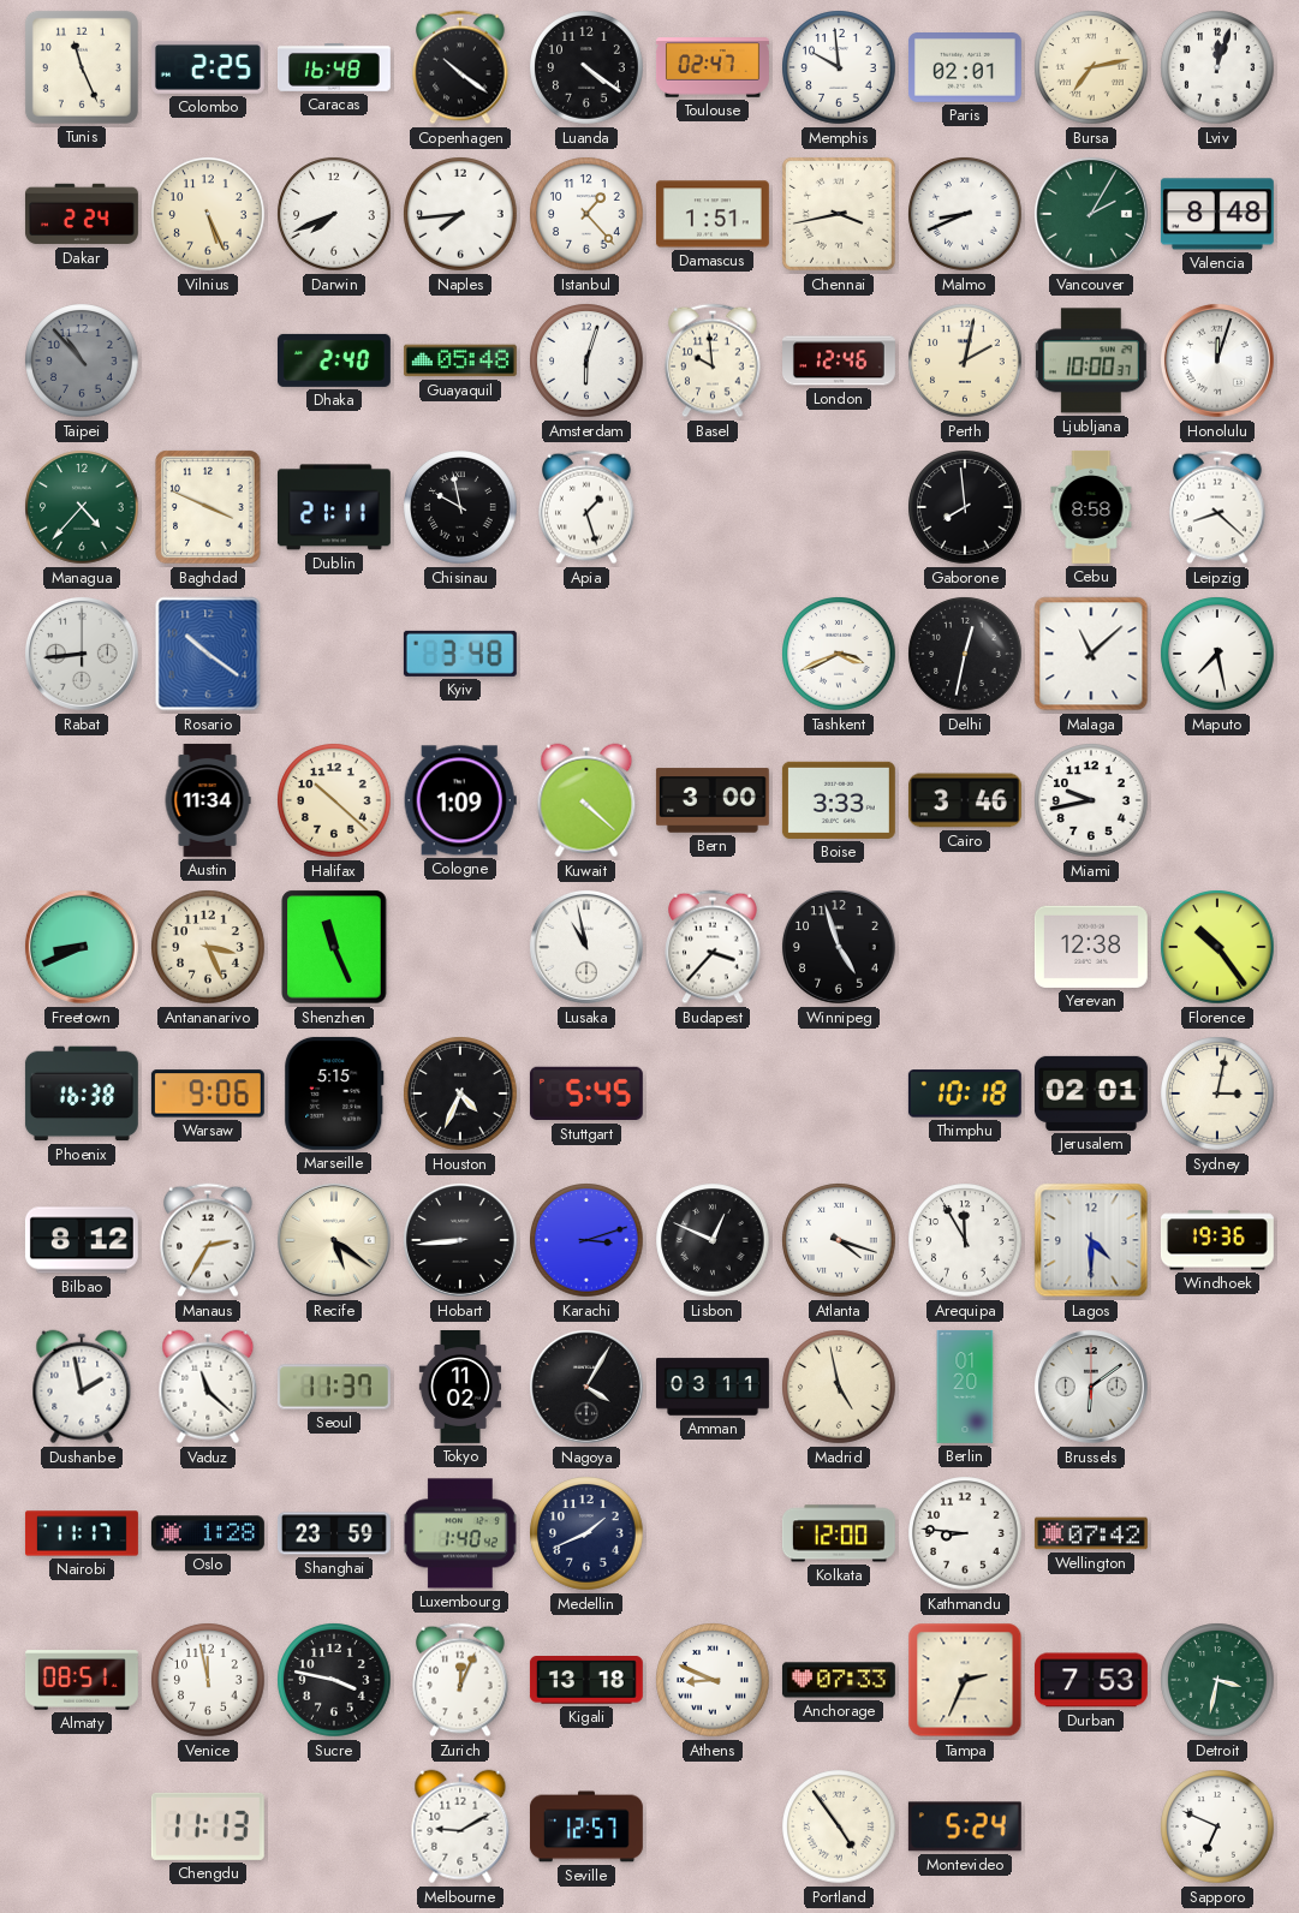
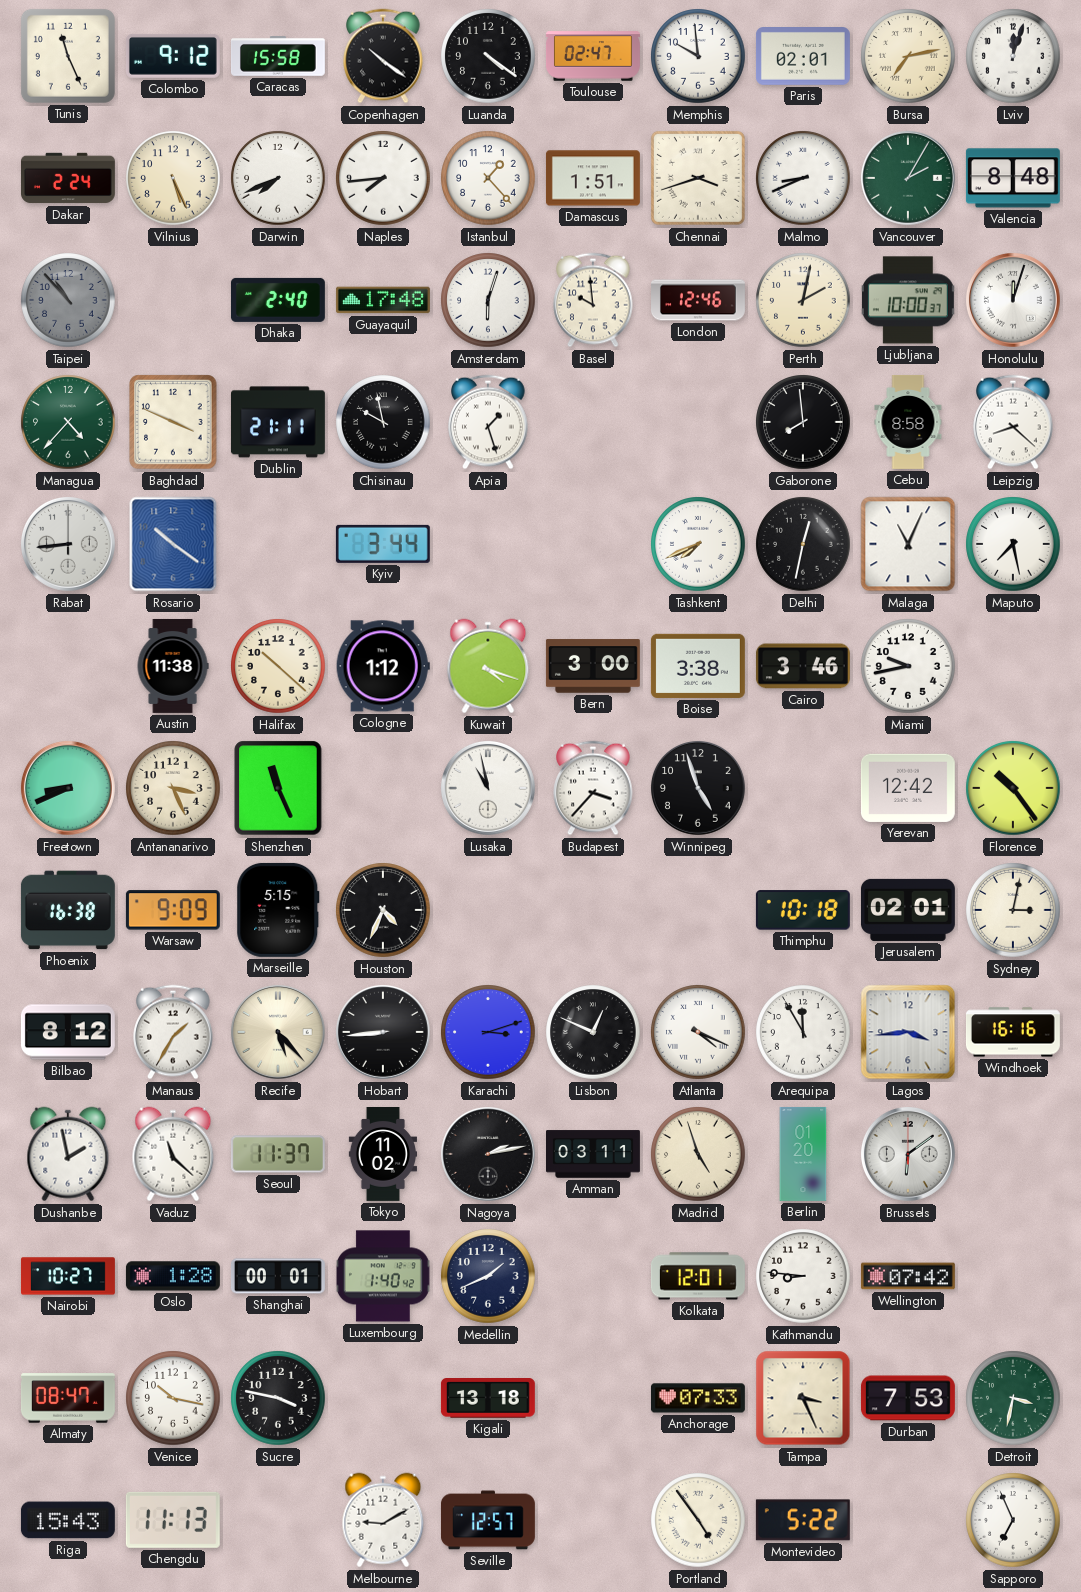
Colombo: 2:25 -> 9:12
Caracas: 16:48 -> 15:58
Chennai: 3:43 -> 3:42
Guayaquil: 05:48 -> 17:48
Kyiv: 3:48 -> 3:44
Tashkent: 3:41 -> 7:41
Malaga: 11:08 -> 11:04
Austin: 11:34 -> 11:38
Cologne: 1:09 -> 1:12
Kuwait: 4:22 -> 4:18
Boise: 3:33 -> 3:38
Yerevan: 12:38 -> 12:42
Warsaw: 9:06 -> 9:09
Stuttgart: 5:45 -> none
Manaus: 2:35 -> 1:35
Recife: 5:21 -> 5:23
Atlanta: 4:18 -> 4:19
Lagos: 4:30 -> 3:44
Windhoek: 19:36 -> 16:16
Nagoya: 4:05 -> 2:13
Madrid: 4:58 -> 4:57
Nairobi: 11:17 -> 10:27
Shanghai: 23:59 -> 00:01
Kolkata: 12:00 -> 12:01
Almaty: 08:51 -> 08:47
Venice: 11:58 -> 10:17
Zurich: 12:04 -> none
Athens: 8:49 -> none
Tampa: 2:34 -> 3:26
Riga: none -> 15:43
Montevideo: 5:24 -> 5:22
Sapporo: 6:49 -> 6:56
